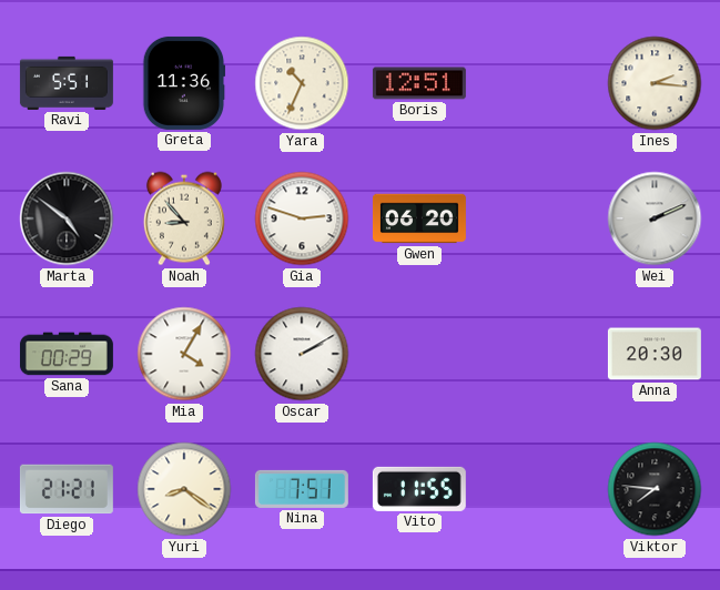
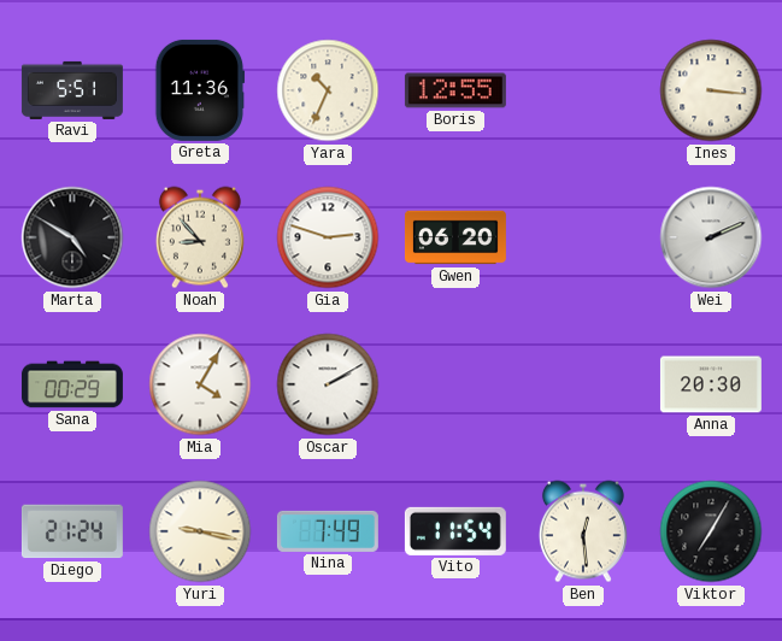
Boris: 12:51 -> 12:55
Ines: 2:16 -> 3:16
Marta: 4:51 -> 4:50
Diego: 21:21 -> 21:24
Yuri: 8:21 -> 9:17
Nina: 7:51 -> 7:49
Vito: 11:55 -> 11:54
Ben: none -> 12:29
Viktor: 7:46 -> 7:05
